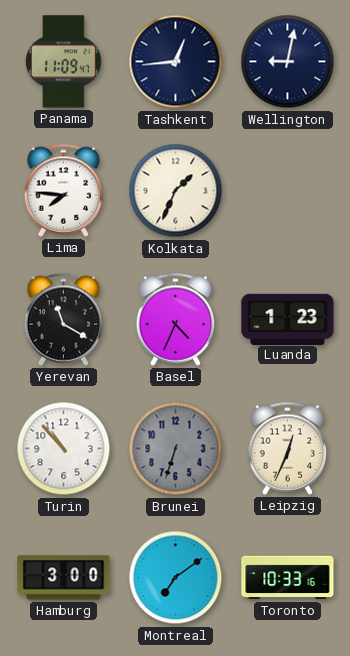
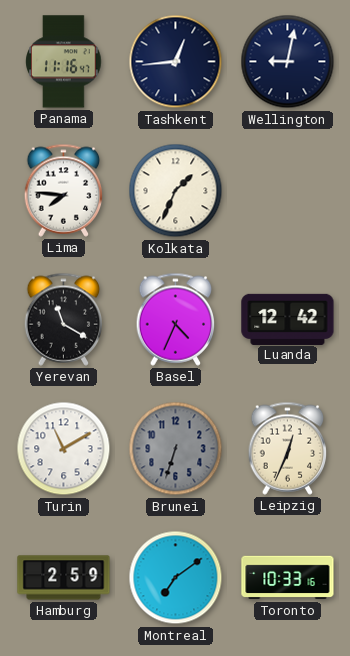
Panama: 11:09 -> 11:16
Luanda: 1:23 -> 12:42
Turin: 10:53 -> 11:10
Hamburg: 3:00 -> 2:59
